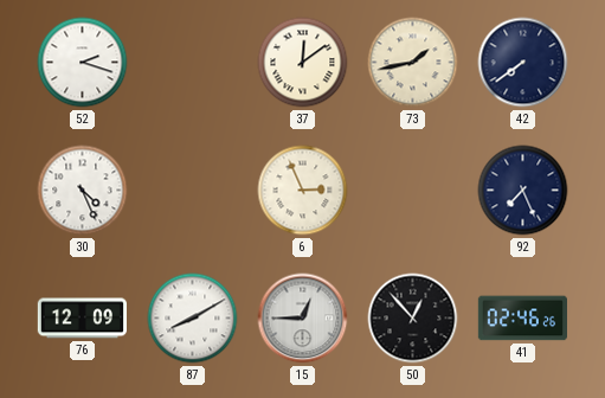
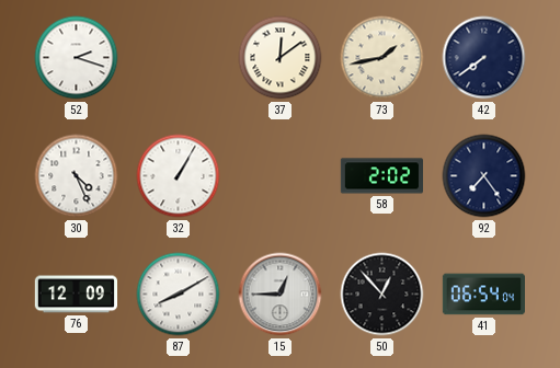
32: none -> 1:05
6: 2:56 -> none
58: none -> 2:02
92: 7:26 -> 7:24
41: 02:46 -> 06:54
